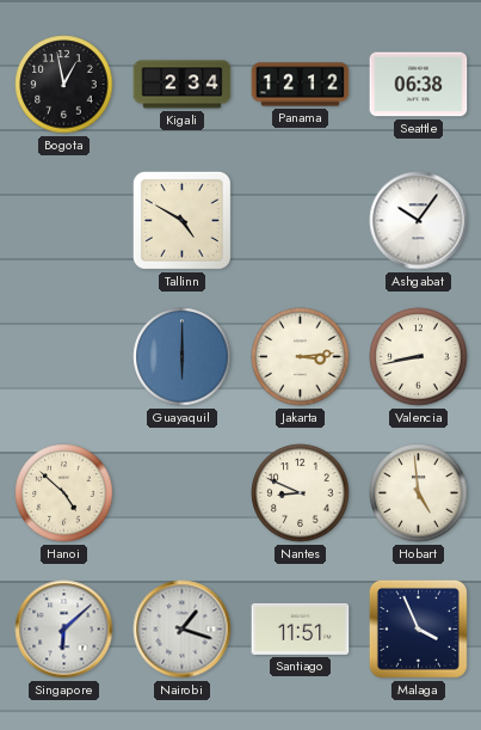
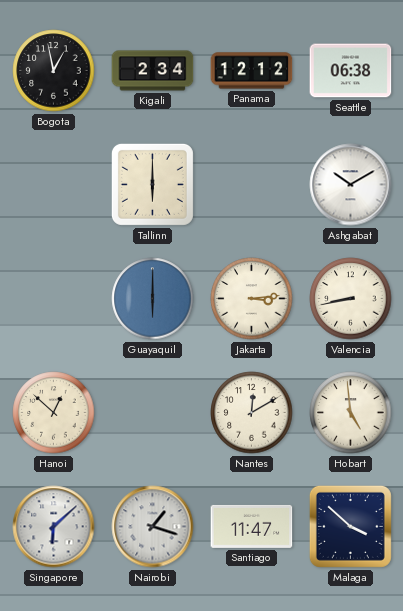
Tallinn: 4:50 -> 6:00
Ashgabat: 10:06 -> 10:10
Hanoi: 4:52 -> 12:52
Nantes: 8:49 -> 12:10
Santiago: 11:51 -> 11:47
Malaga: 3:56 -> 3:52
